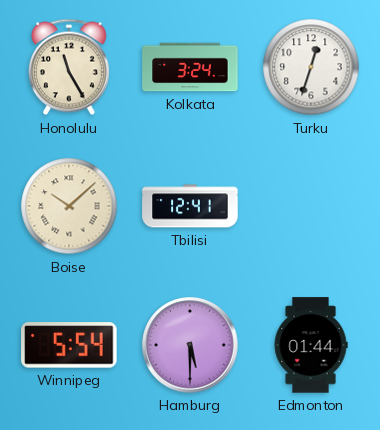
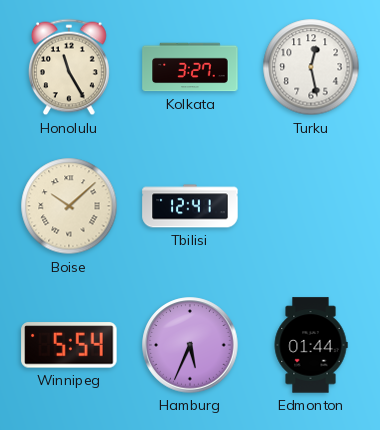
Kolkata: 3:24 -> 3:27
Turku: 12:33 -> 12:28
Hamburg: 5:30 -> 5:34
